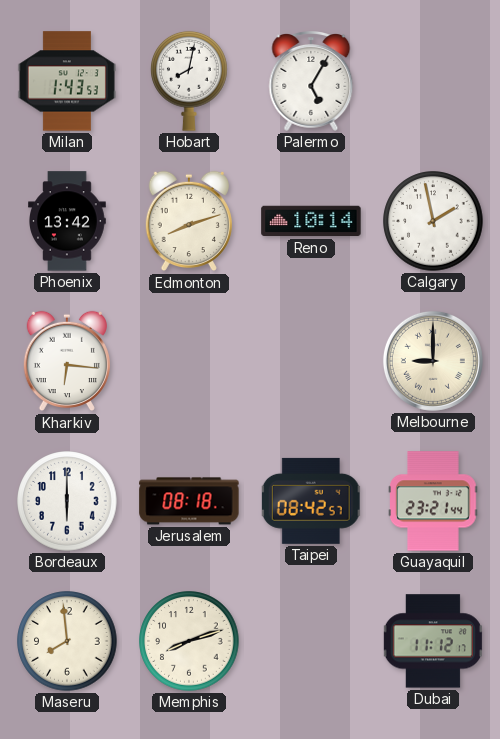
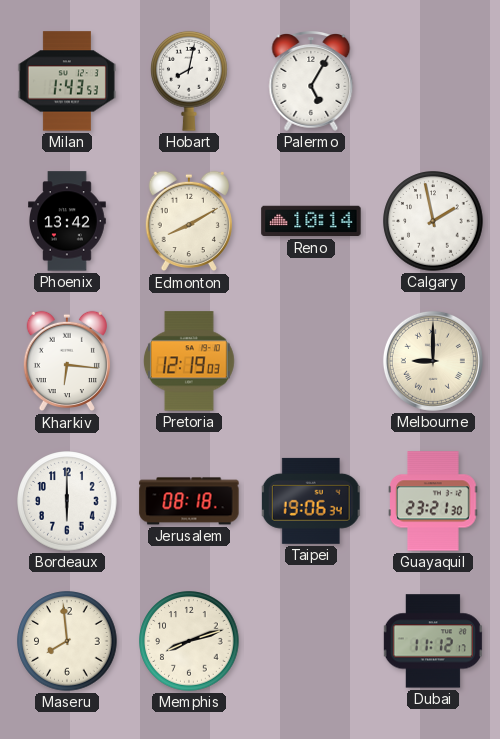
Edmonton: 8:12 -> 8:10
Pretoria: none -> 12:19
Taipei: 08:42 -> 19:06
Guayaquil: 23:21:44 -> 23:21:30
